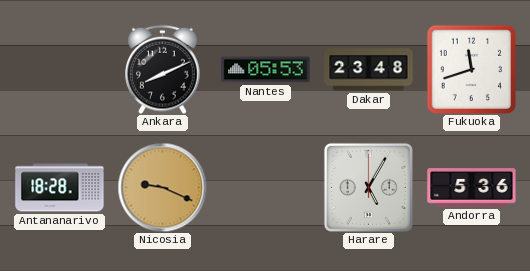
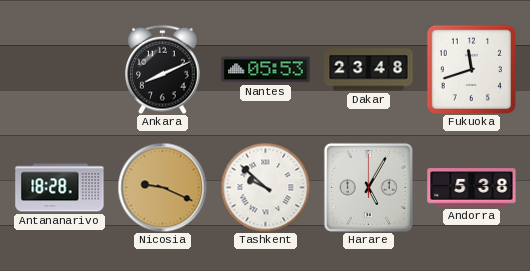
Tashkent: none -> 9:52
Andorra: 5:36 -> 5:38
